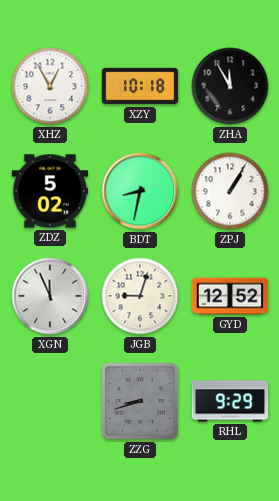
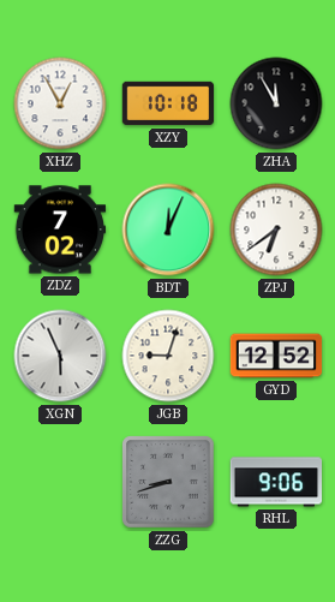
ZDZ: 5:02 -> 7:02
BDT: 8:32 -> 12:04
ZPJ: 1:05 -> 6:39
XGN: 11:56 -> 5:56
RHL: 9:29 -> 9:06
